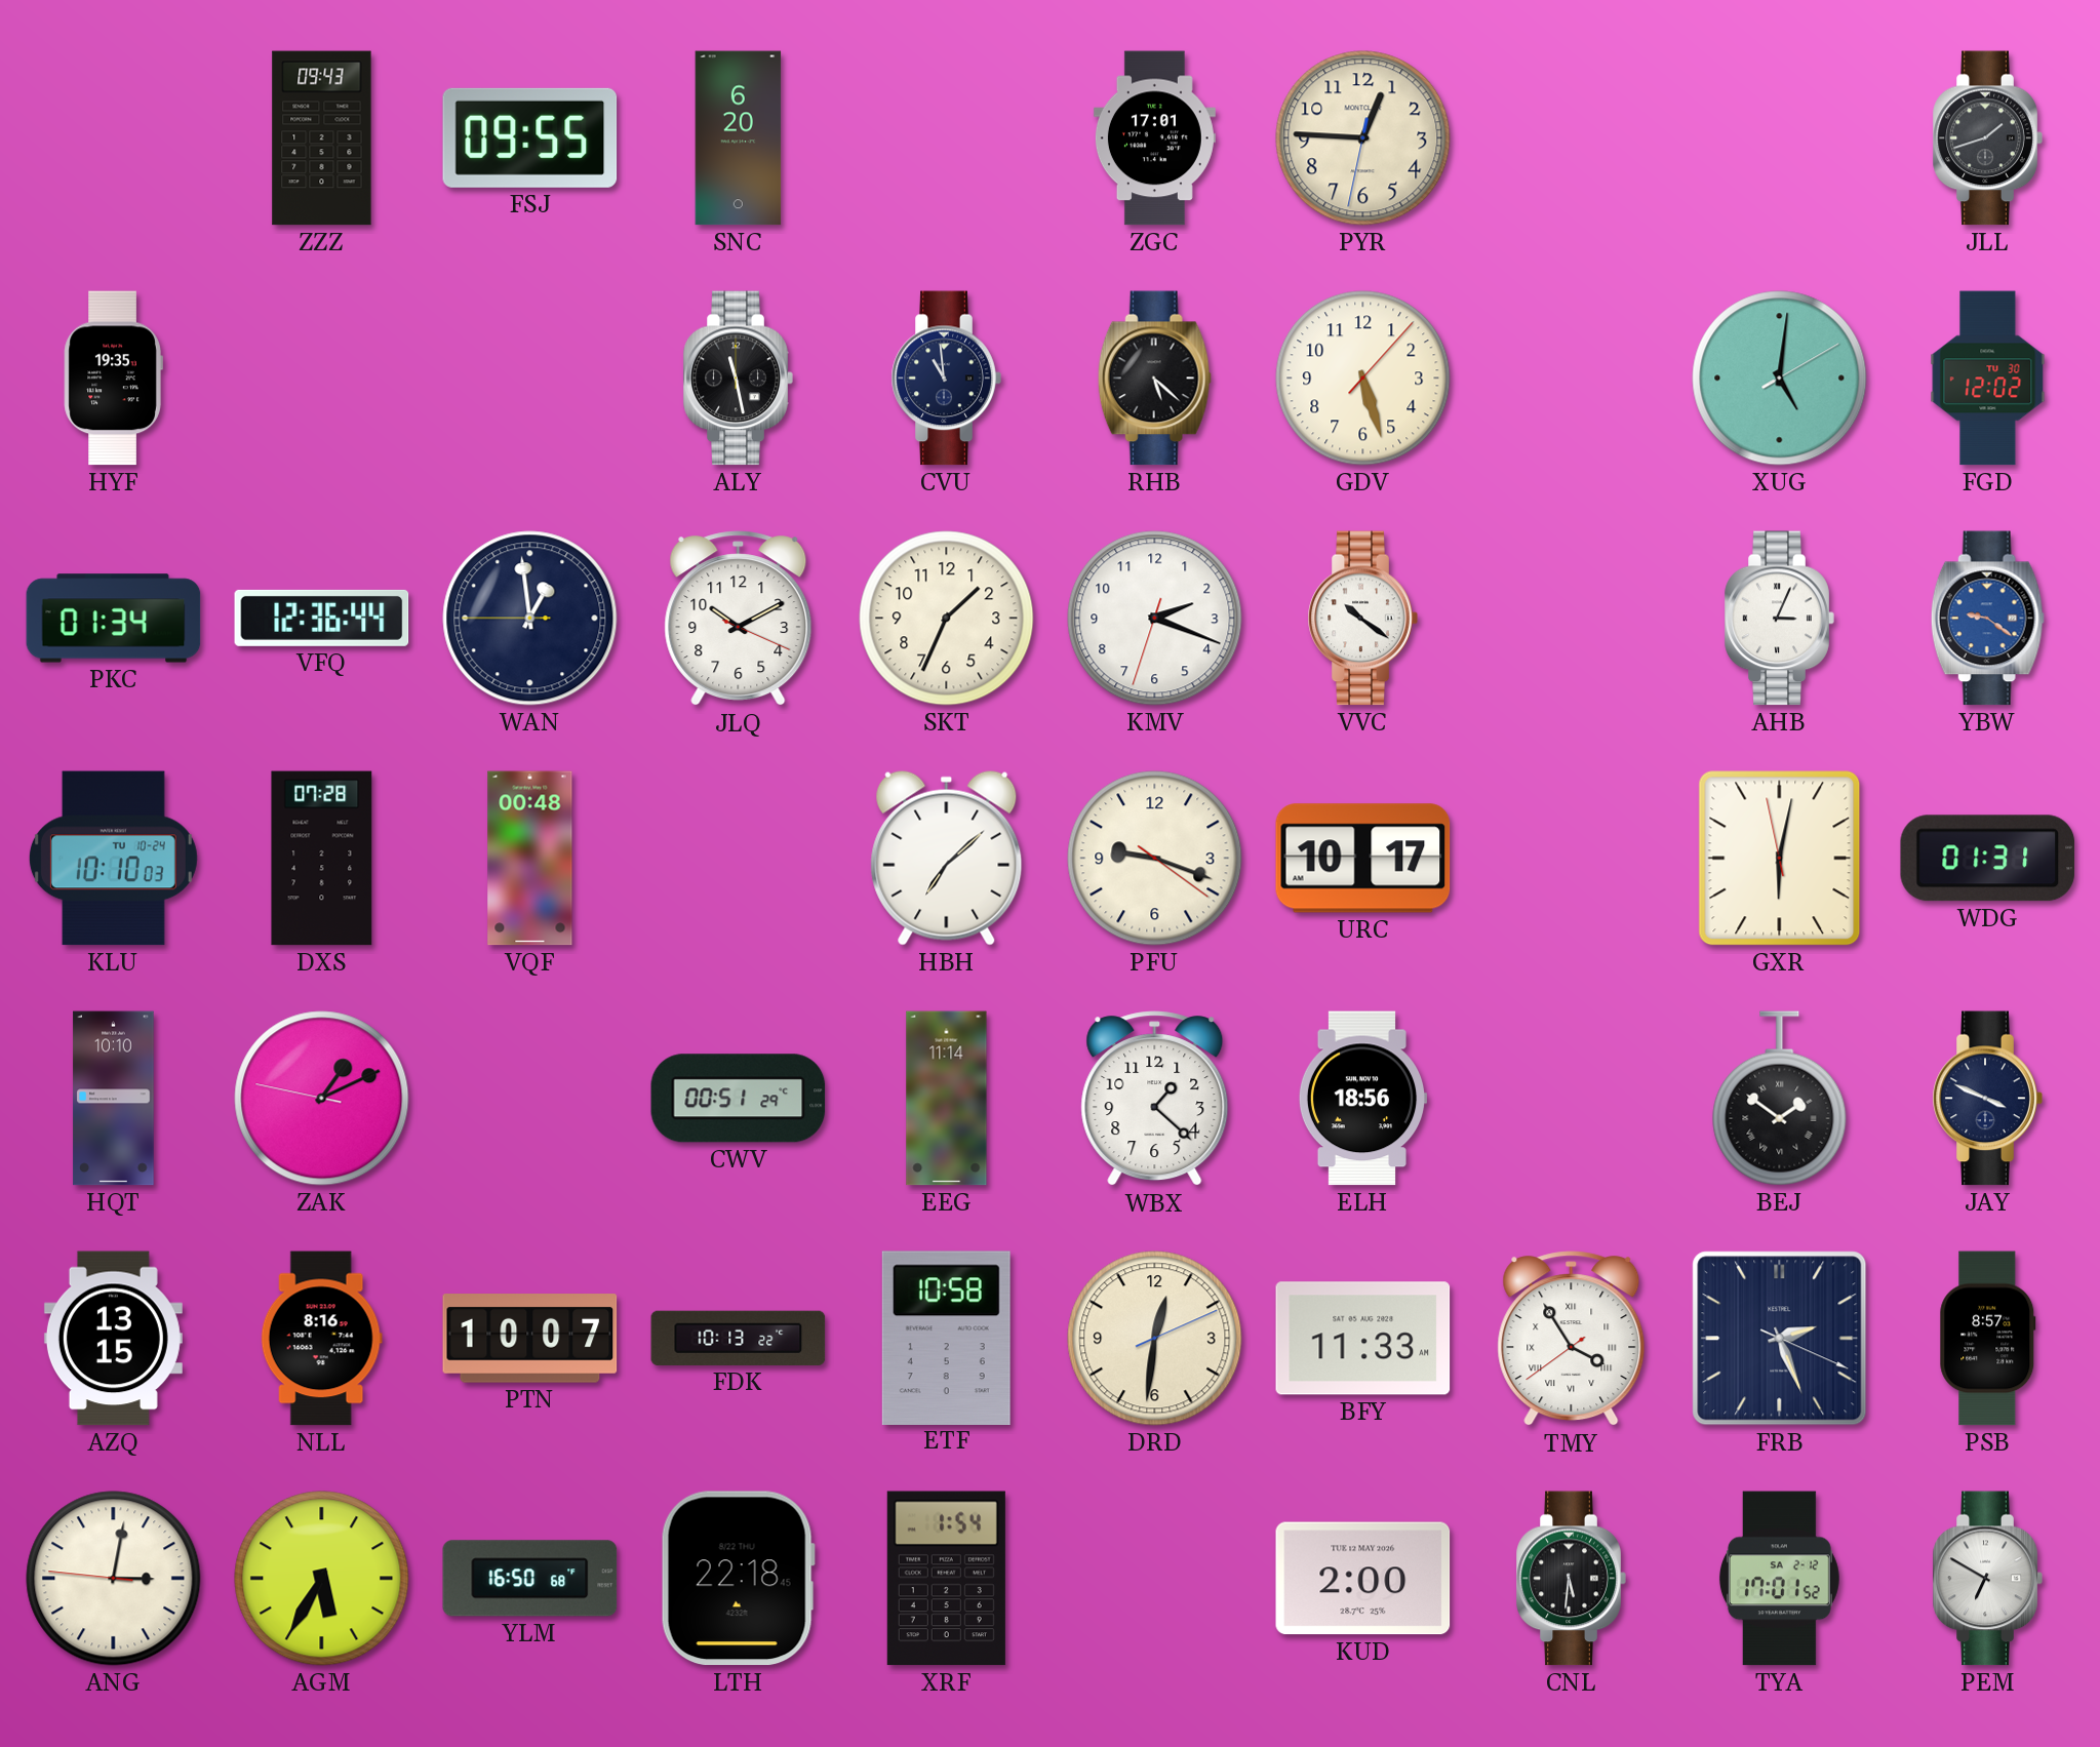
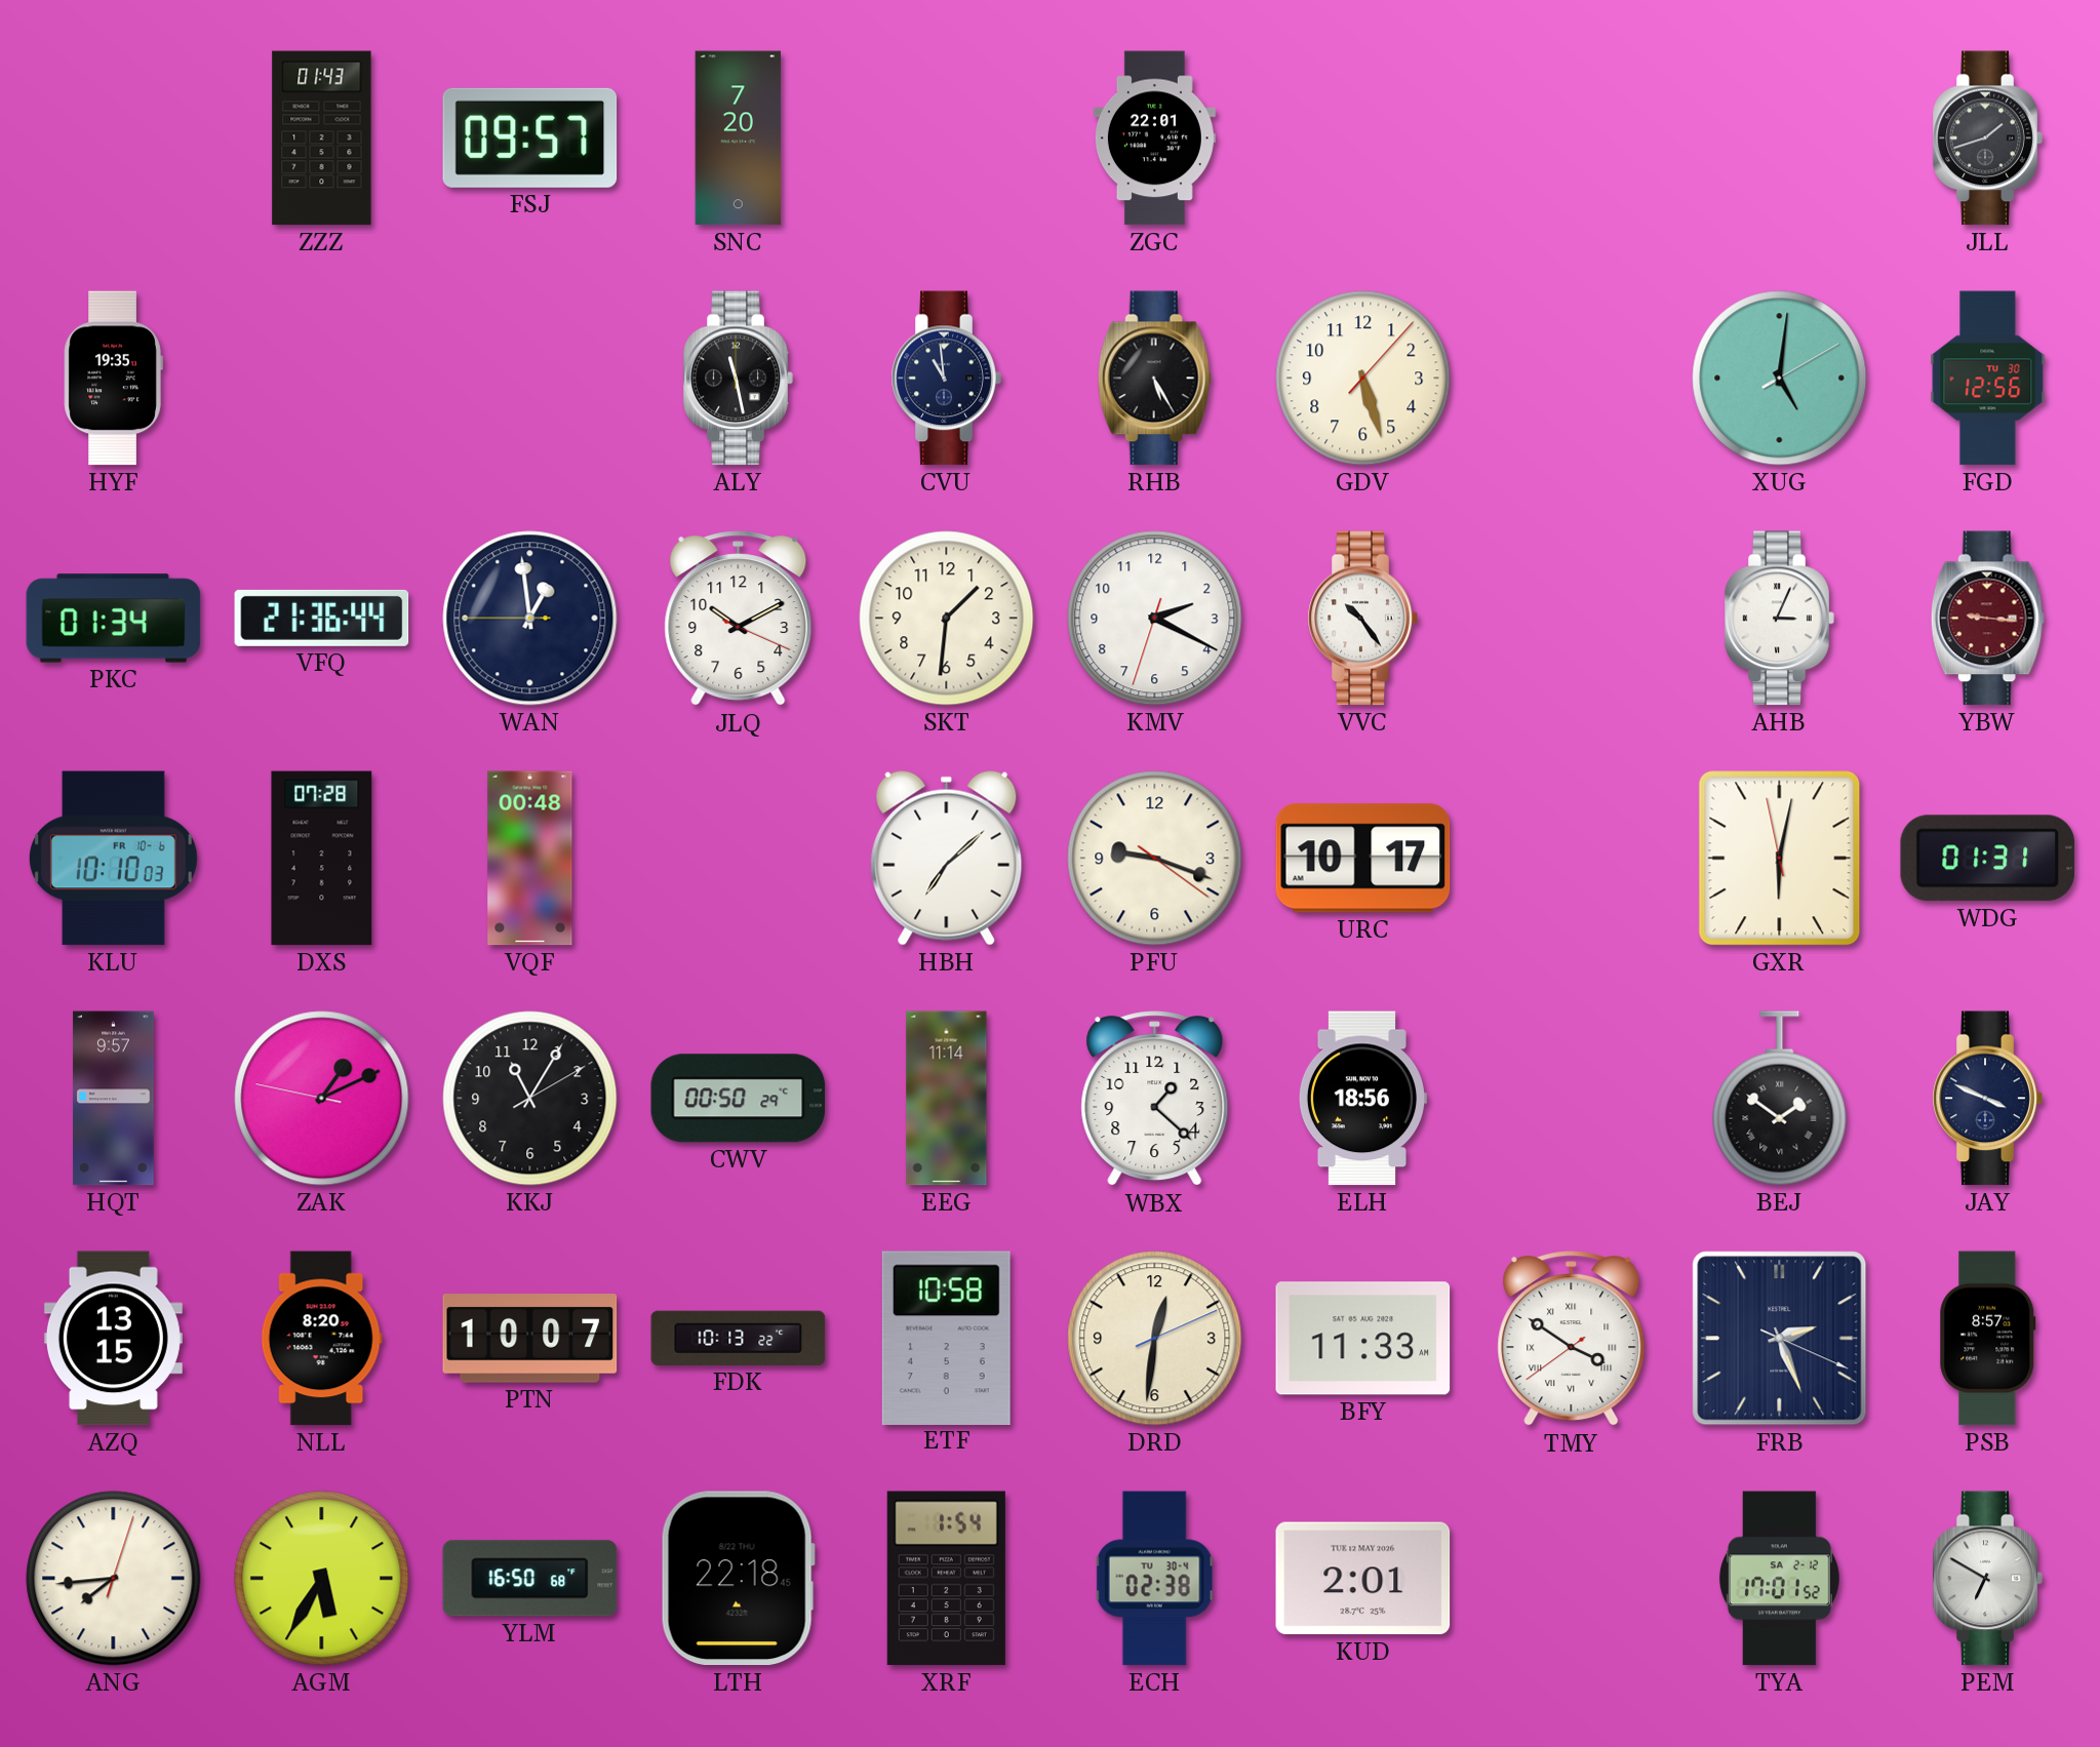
ZZZ: 09:43 -> 01:43
FSJ: 09:55 -> 09:57
SNC: 6:20 -> 7:20
ZGC: 17:01 -> 22:01
PYR: 12:45 -> none
RHB: 5:22 -> 5:25
FGD: 12:02 -> 12:56
VFQ: 12:36 -> 21:36
SKT: 1:34 -> 1:31
KMV: 2:18 -> 2:19
VVC: 10:21 -> 10:24
YBW: 9:21 -> 9:16
YBW dial: blue -> burgundy
KLU date: TU 10-24 -> FR 10-6
HQT: 10:10 -> 9:57
KKJ: none -> 11:05
CWV: 00:51 -> 00:50
NLL: 8:16 -> 8:20
TMY: 3:54 -> 3:50
ANG: 3:01 -> 7:44
ECH: none -> 02:38
KUD: 2:00 -> 2:01
CNL: 5:31 -> none
